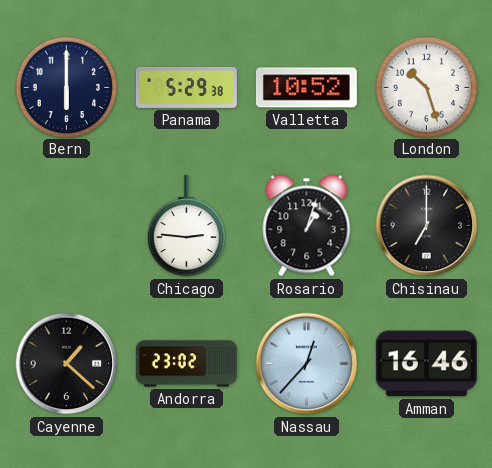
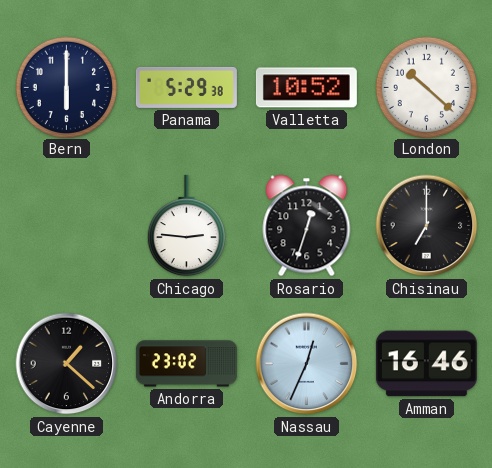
London: 10:27 -> 10:22
Rosario: 1:03 -> 12:33
Nassau: 12:37 -> 12:34
